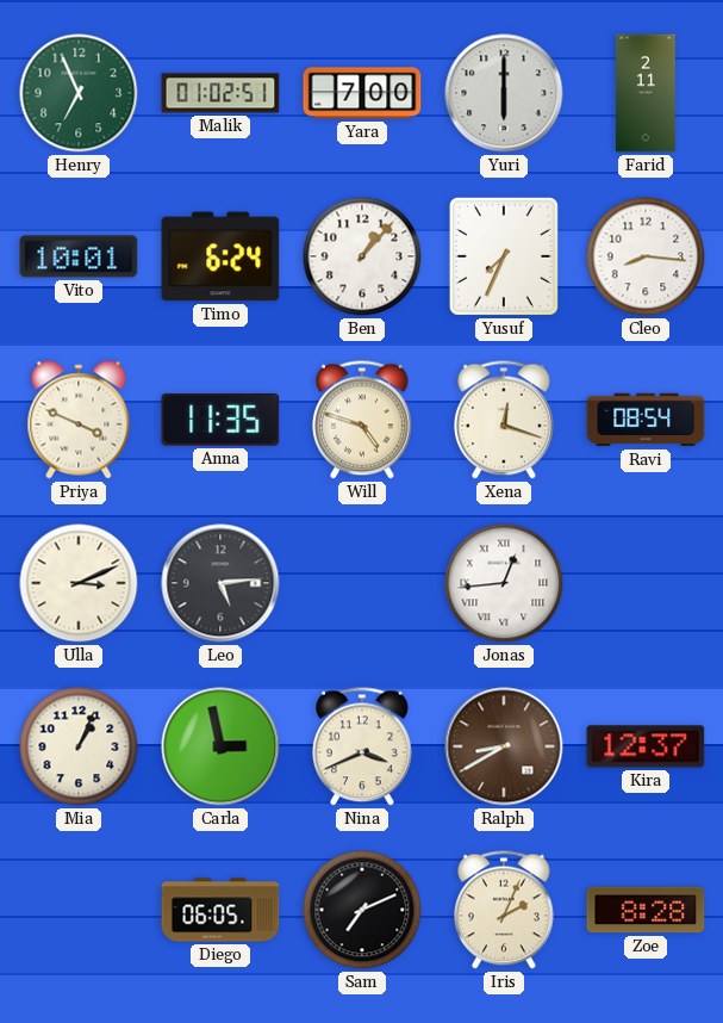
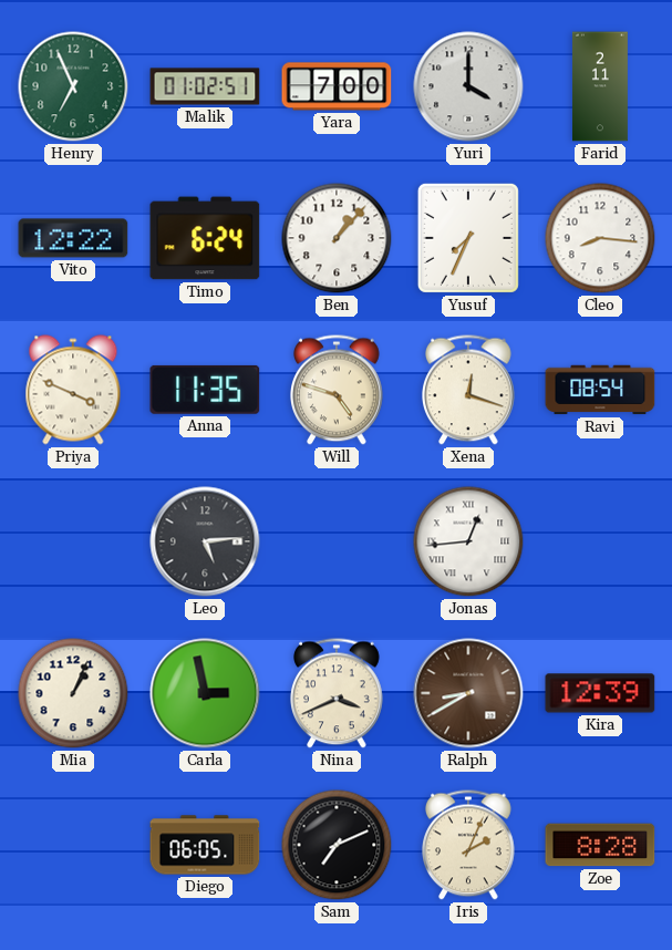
Yuri: 6:00 -> 4:00
Vito: 10:01 -> 12:22
Ulla: 3:11 -> none
Kira: 12:37 -> 12:39
